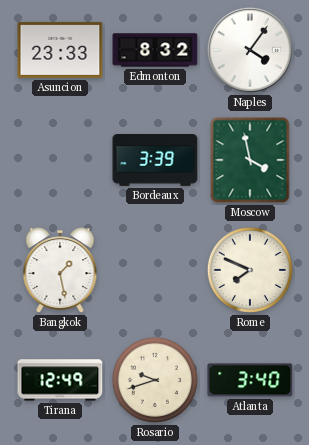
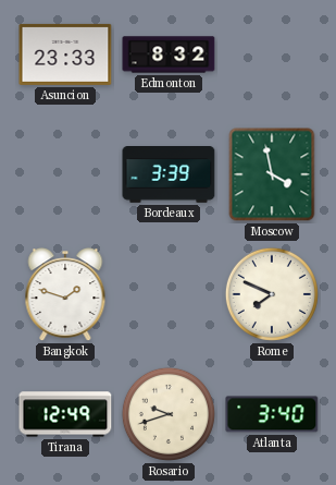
Naples: 4:06 -> none
Bangkok: 1:28 -> 1:48
